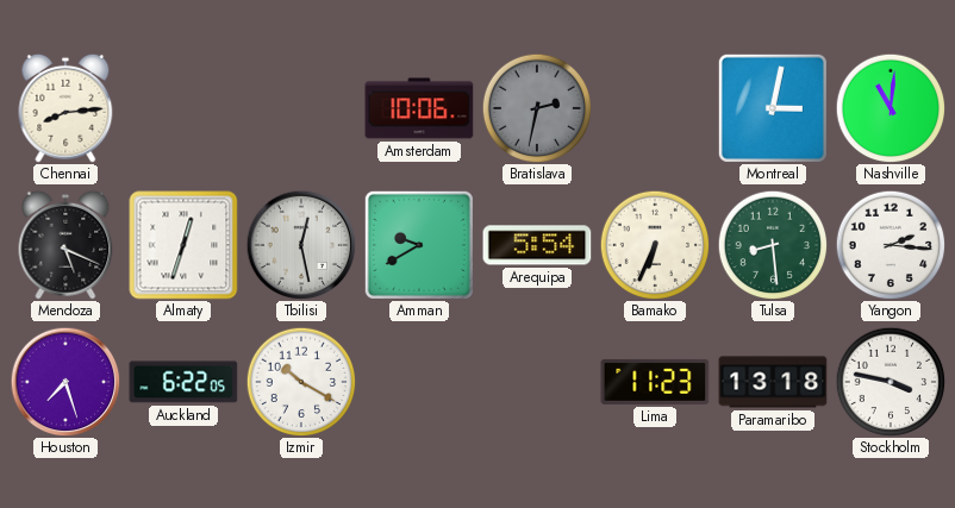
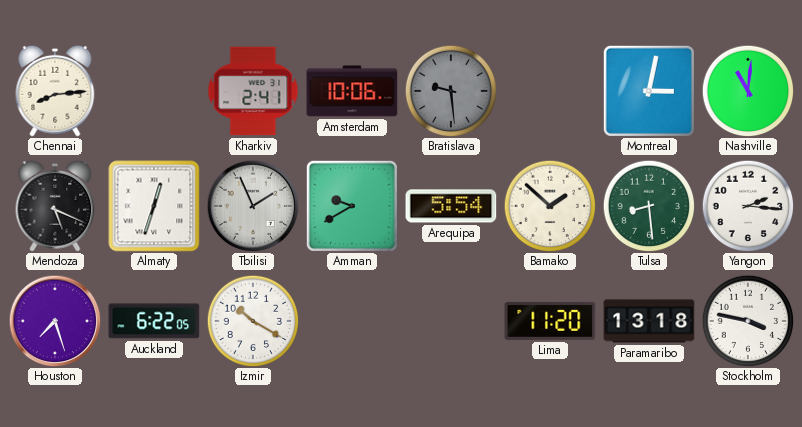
Kharkiv: none -> 2:41
Bratislava: 2:32 -> 9:29
Tbilisi: 12:28 -> 1:56
Bamako: 6:34 -> 1:52
Lima: 11:23 -> 11:20
